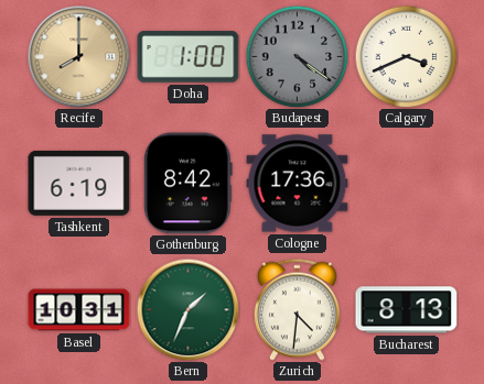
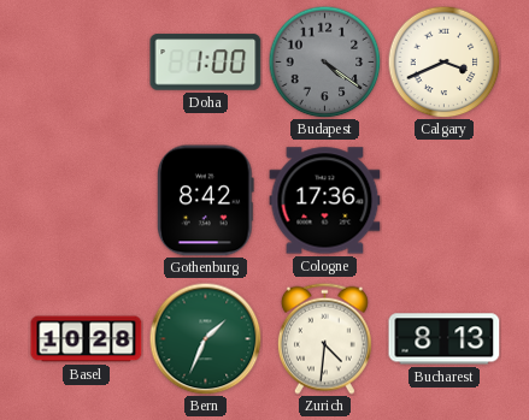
Recife: 8:00 -> none
Tashkent: 6:19 -> none
Basel: 10:31 -> 10:28
